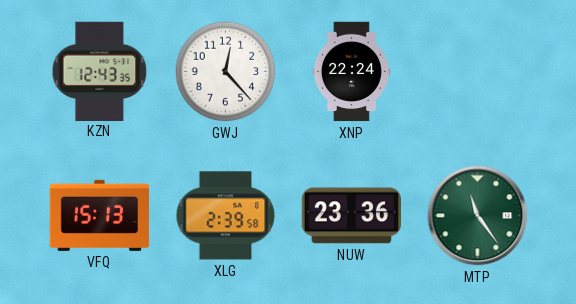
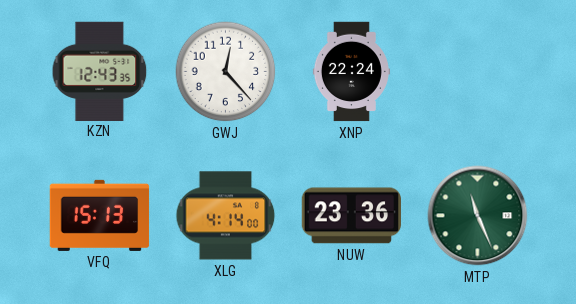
XLG: 2:39 -> 4:14
MTP: 11:24 -> 11:26
